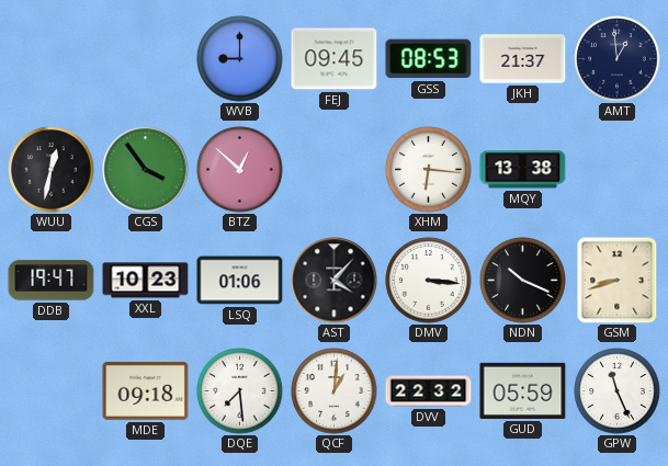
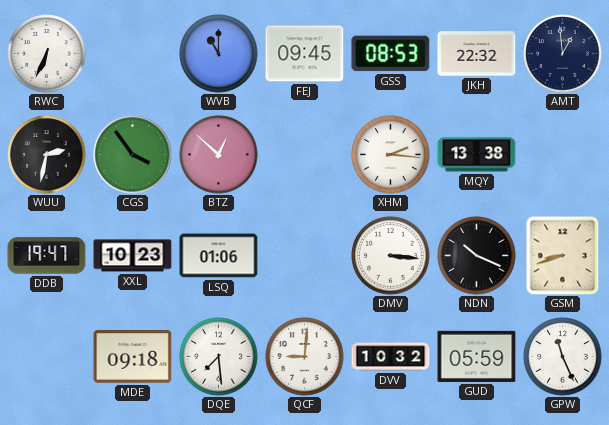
RWC: none -> 6:34
WVB: 9:00 -> 11:00
JKH: 21:37 -> 22:32
WUU: 12:32 -> 2:32
XHM: 6:16 -> 2:16
AST: 4:07 -> none
QCF: 1:01 -> 9:01
DVV: 22:32 -> 10:32
